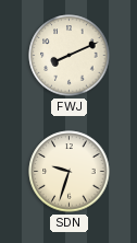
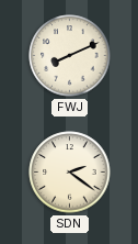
SDN: 9:33 -> 2:21
